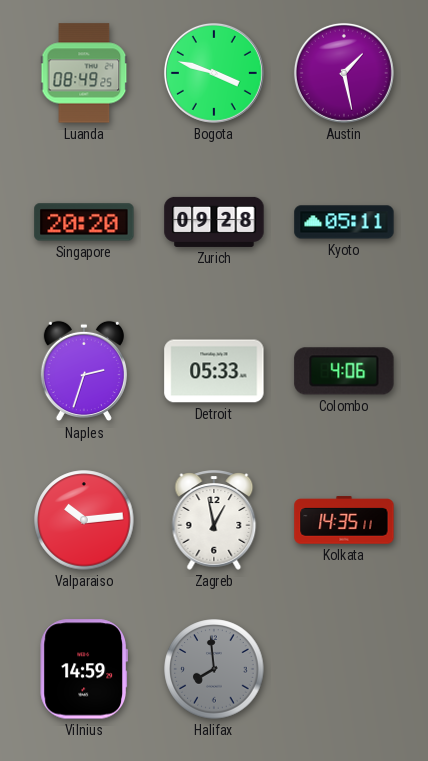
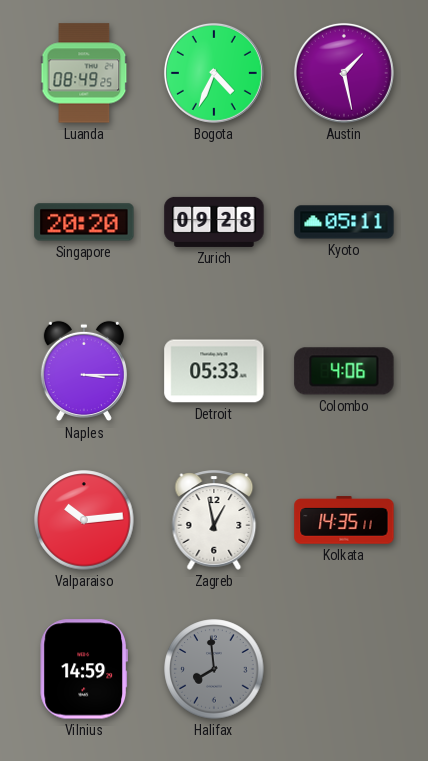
Bogota: 3:48 -> 4:34
Naples: 2:33 -> 3:15
